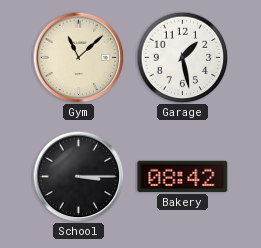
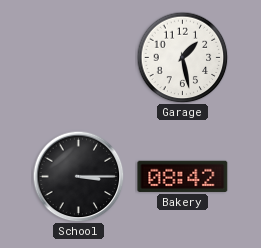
Gym: 11:08 -> none
